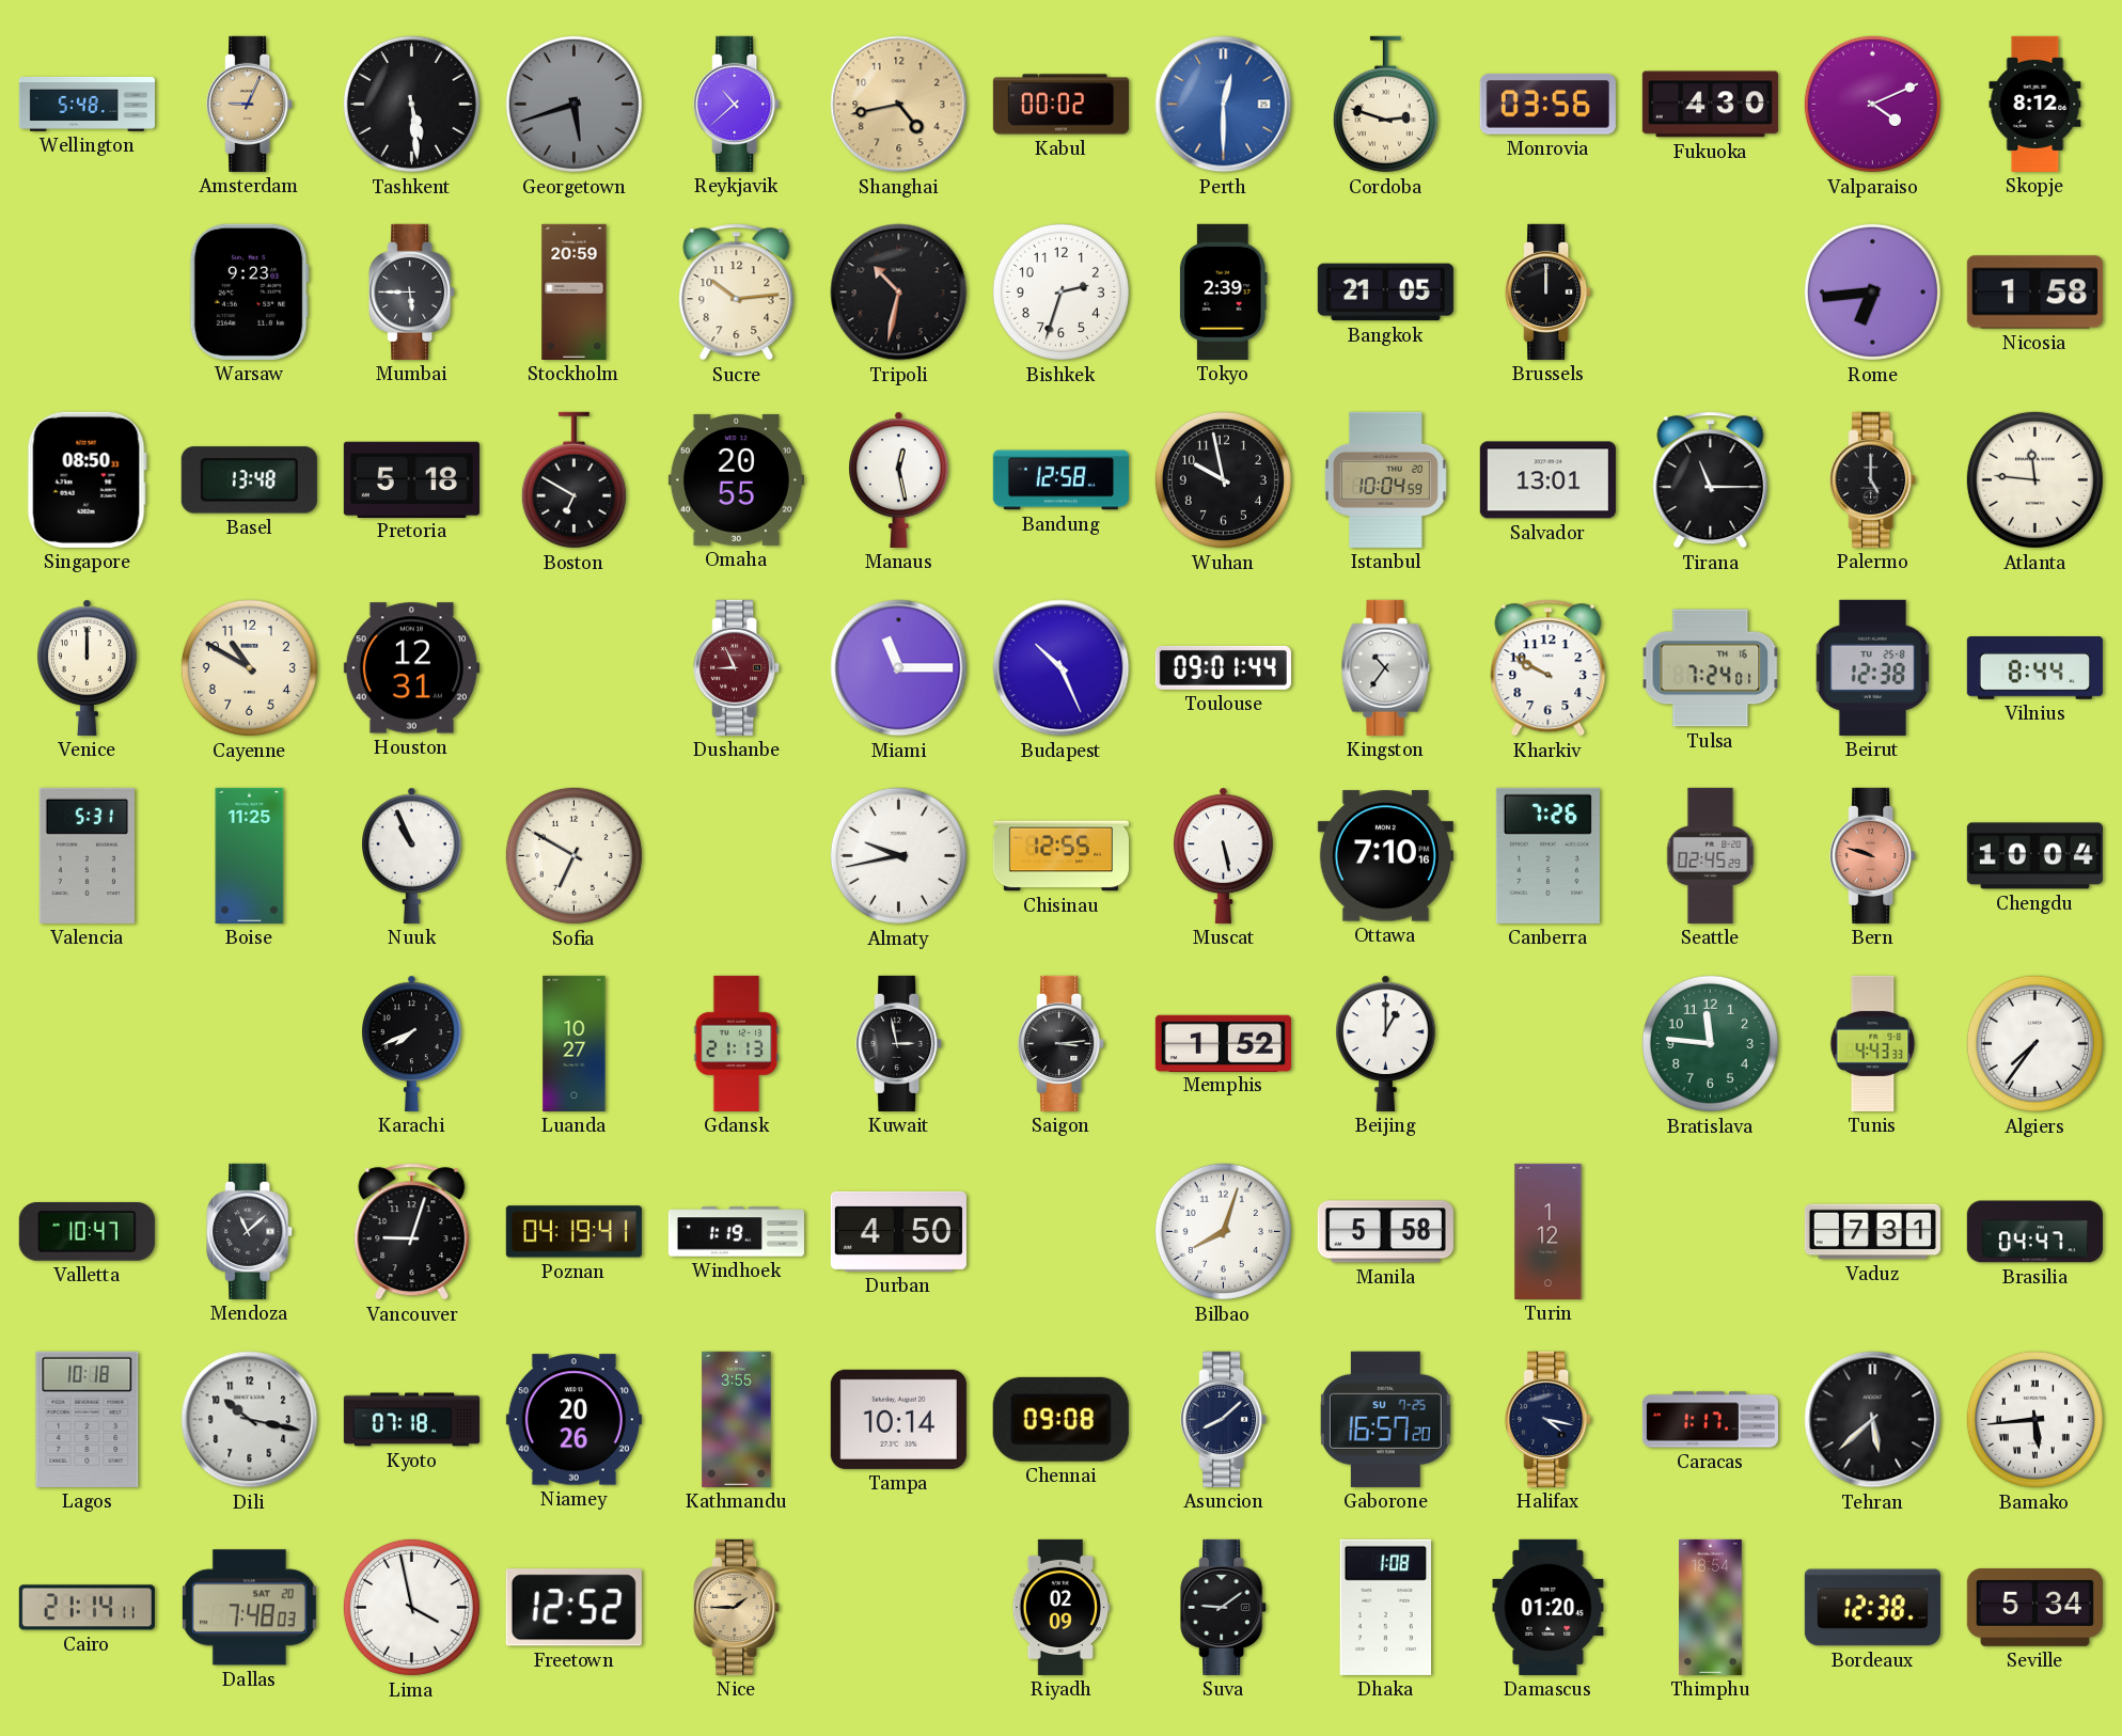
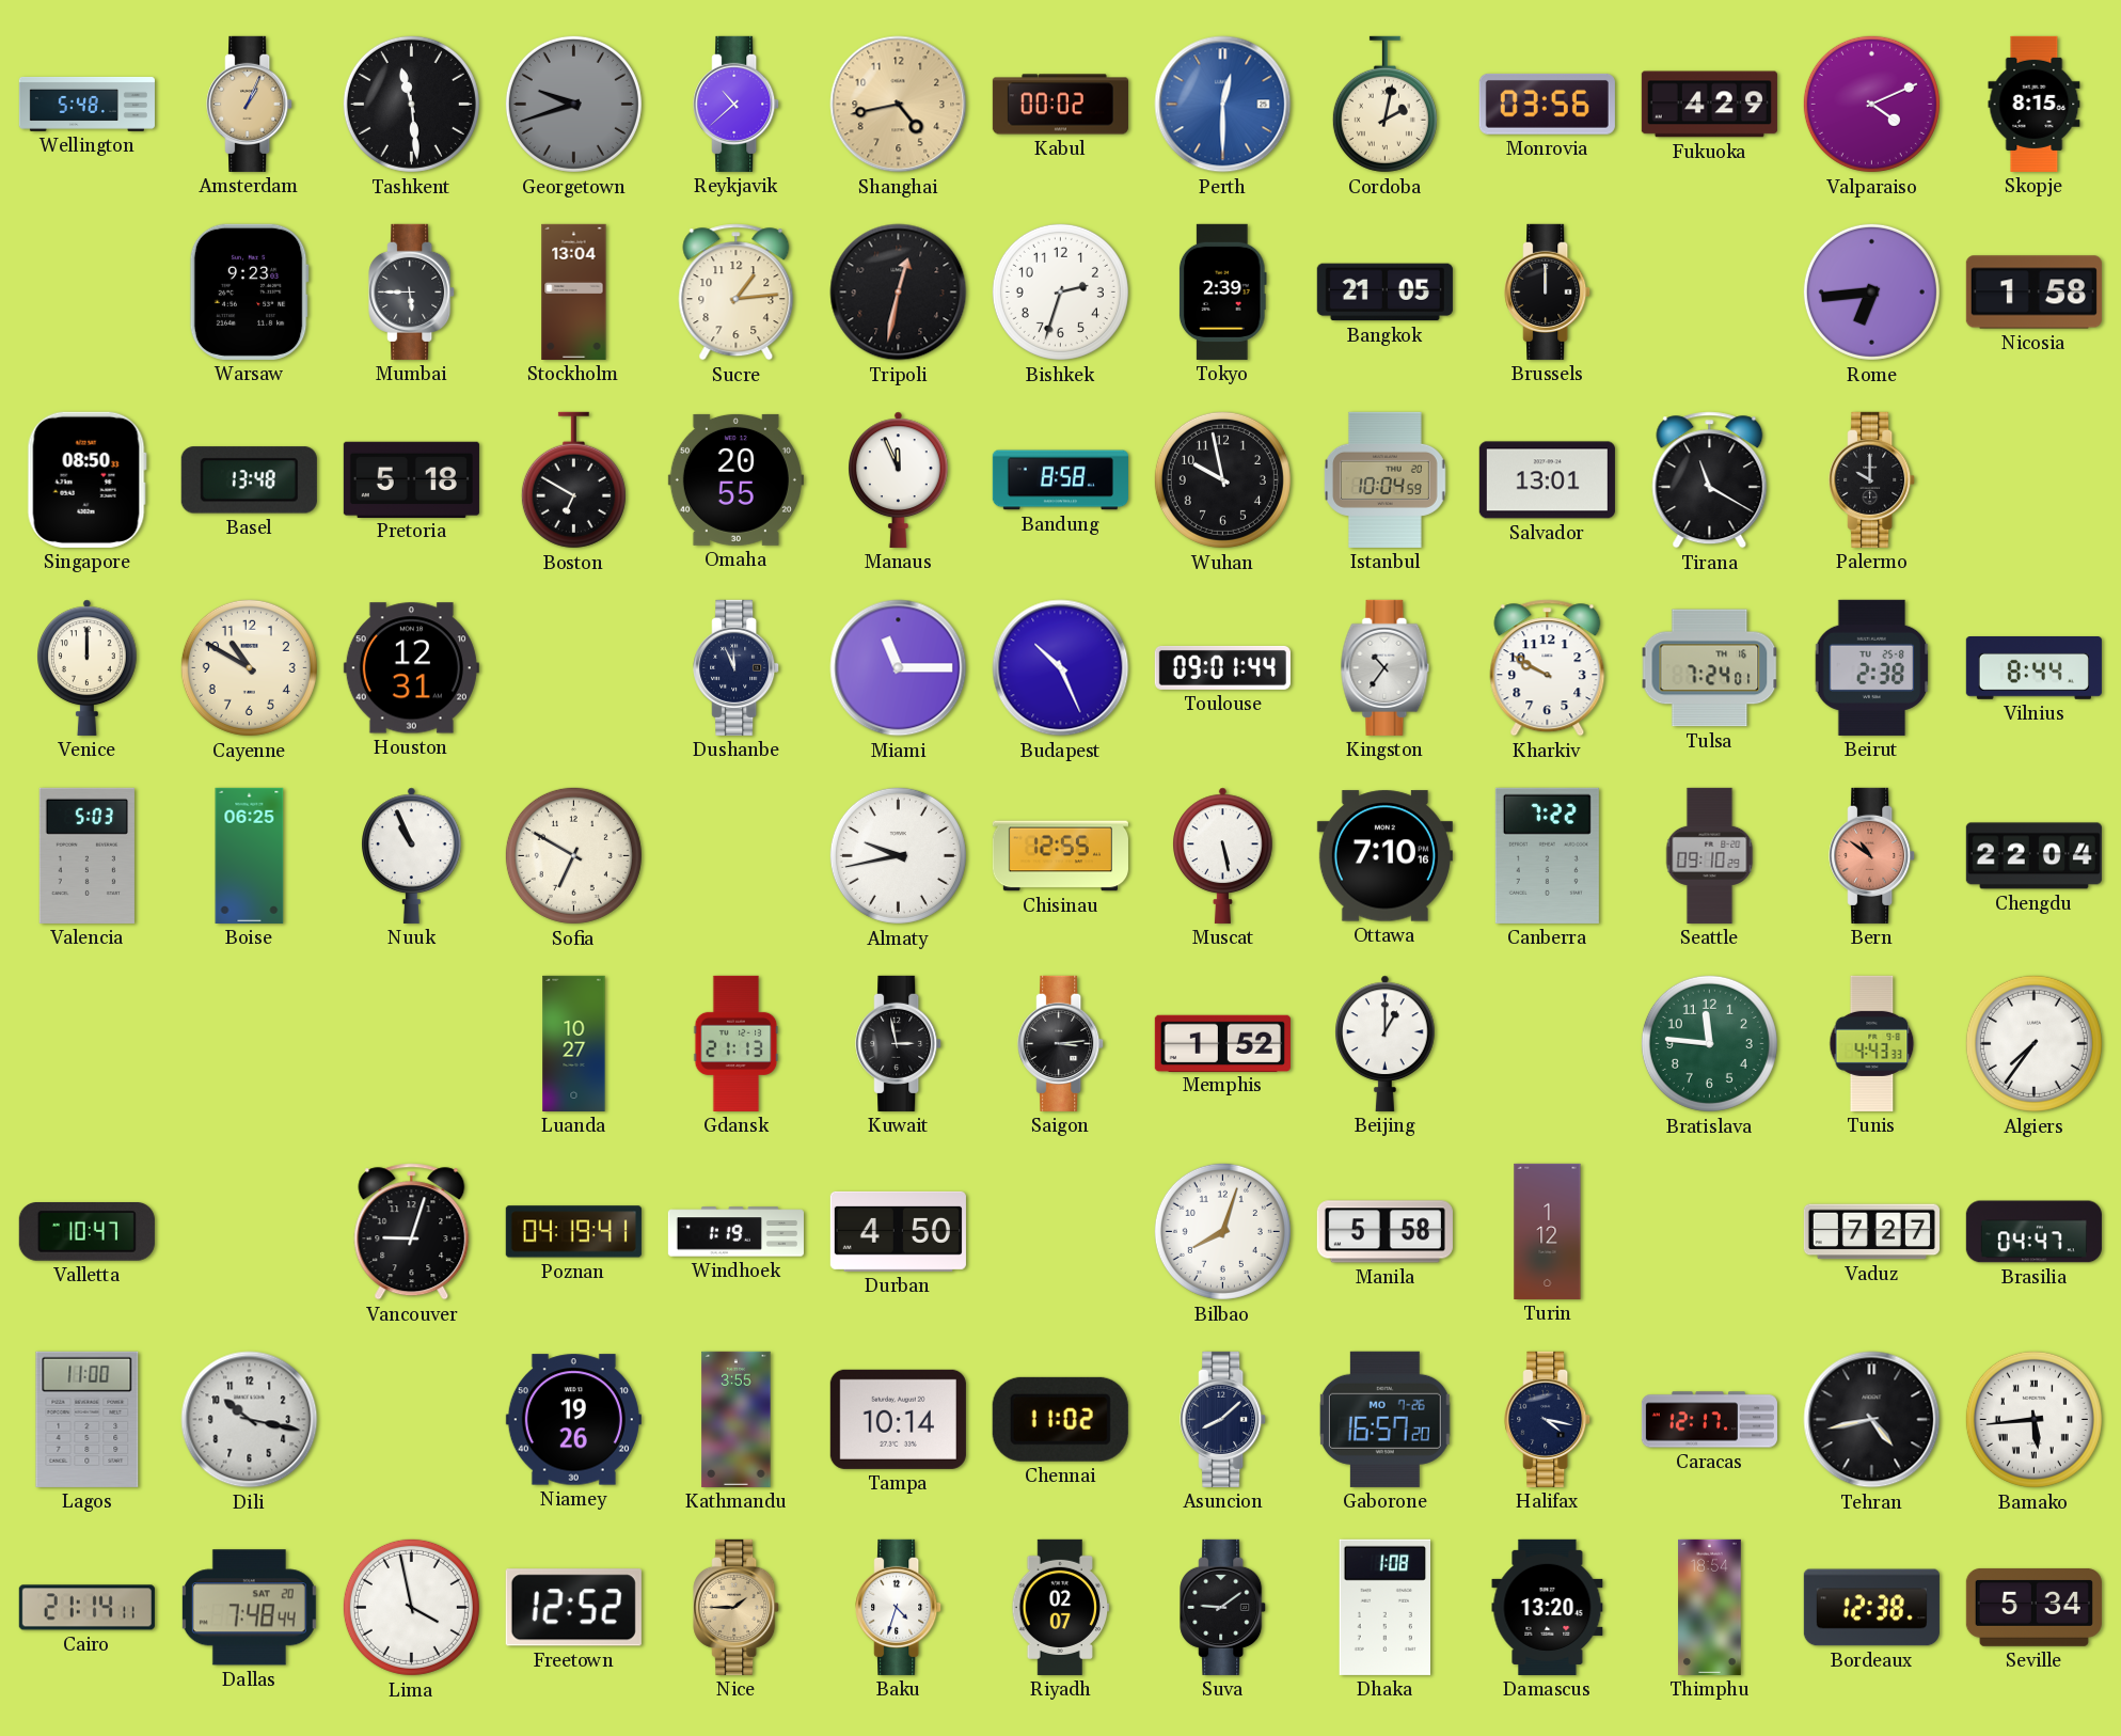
Amsterdam: 9:04 -> 1:04
Tashkent: 5:29 -> 11:29
Georgetown: 5:42 -> 9:42
Cordoba: 2:48 -> 2:02
Fukuoka: 4:30 -> 4:29
Skopje: 8:12 -> 8:15
Stockholm: 20:59 -> 13:04
Sucre: 10:14 -> 1:14
Tripoli: 10:32 -> 12:32
Manaus: 12:28 -> 11:56
Bandung: 12:58 -> 8:58
Tirana: 11:15 -> 11:20
Palermo: 5:00 -> 10:00
Atlanta: 11:46 -> none
Dushanbe: 8:56 -> 11:56
Dushanbe dial: burgundy -> navy
Beirut: 12:38 -> 2:38
Valencia: 5:31 -> 5:03
Boise: 11:25 -> 06:25
Canberra: 7:26 -> 7:22
Seattle: 02:45 -> 09:10
Bern: 9:48 -> 10:51
Chengdu: 10:04 -> 22:04
Karachi: 7:41 -> none
Mendoza: 11:08 -> none
Vaduz: 7:31 -> 7:27
Lagos: 10:18 -> 11:00
Kyoto: 07:18 -> none
Niamey: 20:26 -> 19:26
Chennai: 09:08 -> 11:02
Gaborone date: SU 7-25 -> MO 7-26
Caracas: 1:17 -> 12:17
Tehran: 5:38 -> 4:43
Dallas: 7:48:03 -> 7:48:44
Baku: none -> 4:33
Riyadh: 02:09 -> 02:07
Damascus: 01:20 -> 13:20
